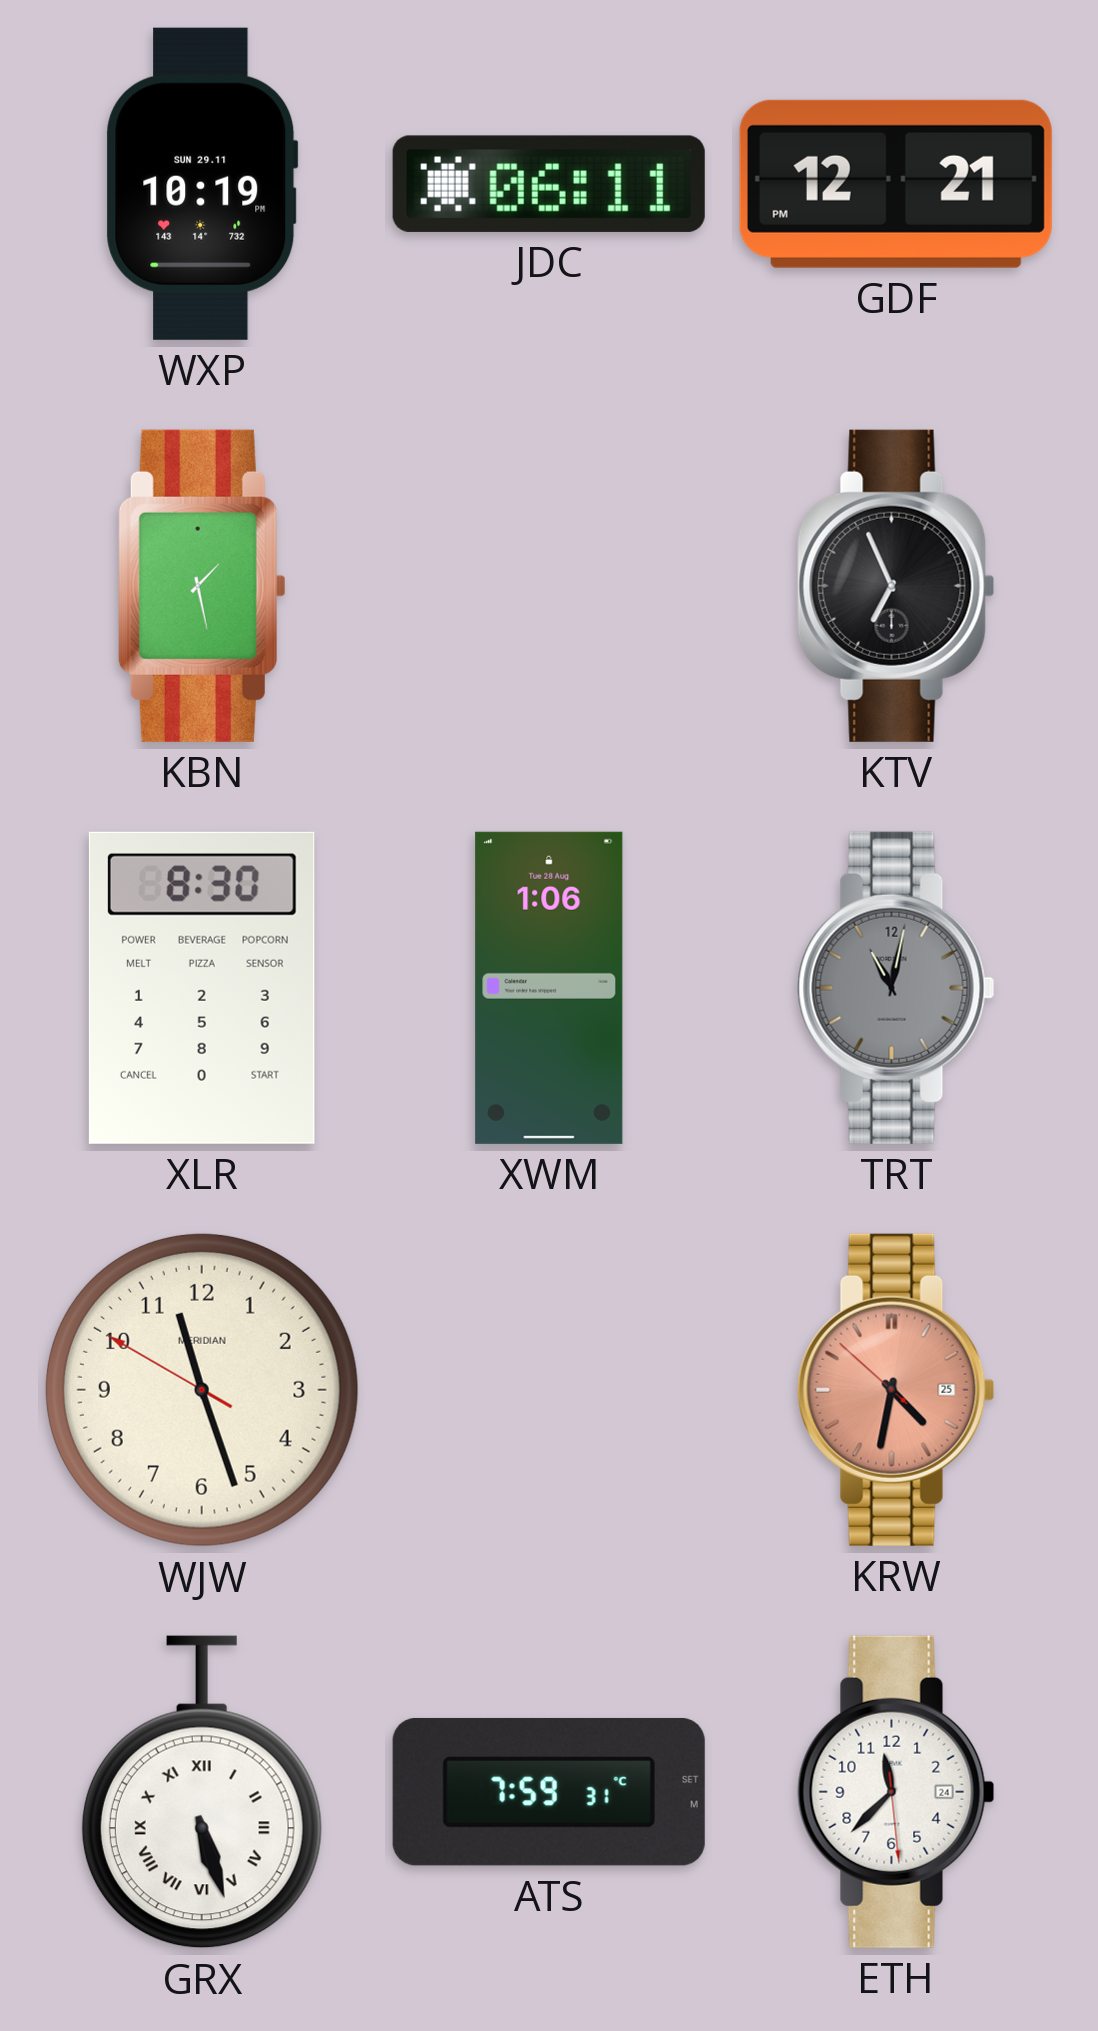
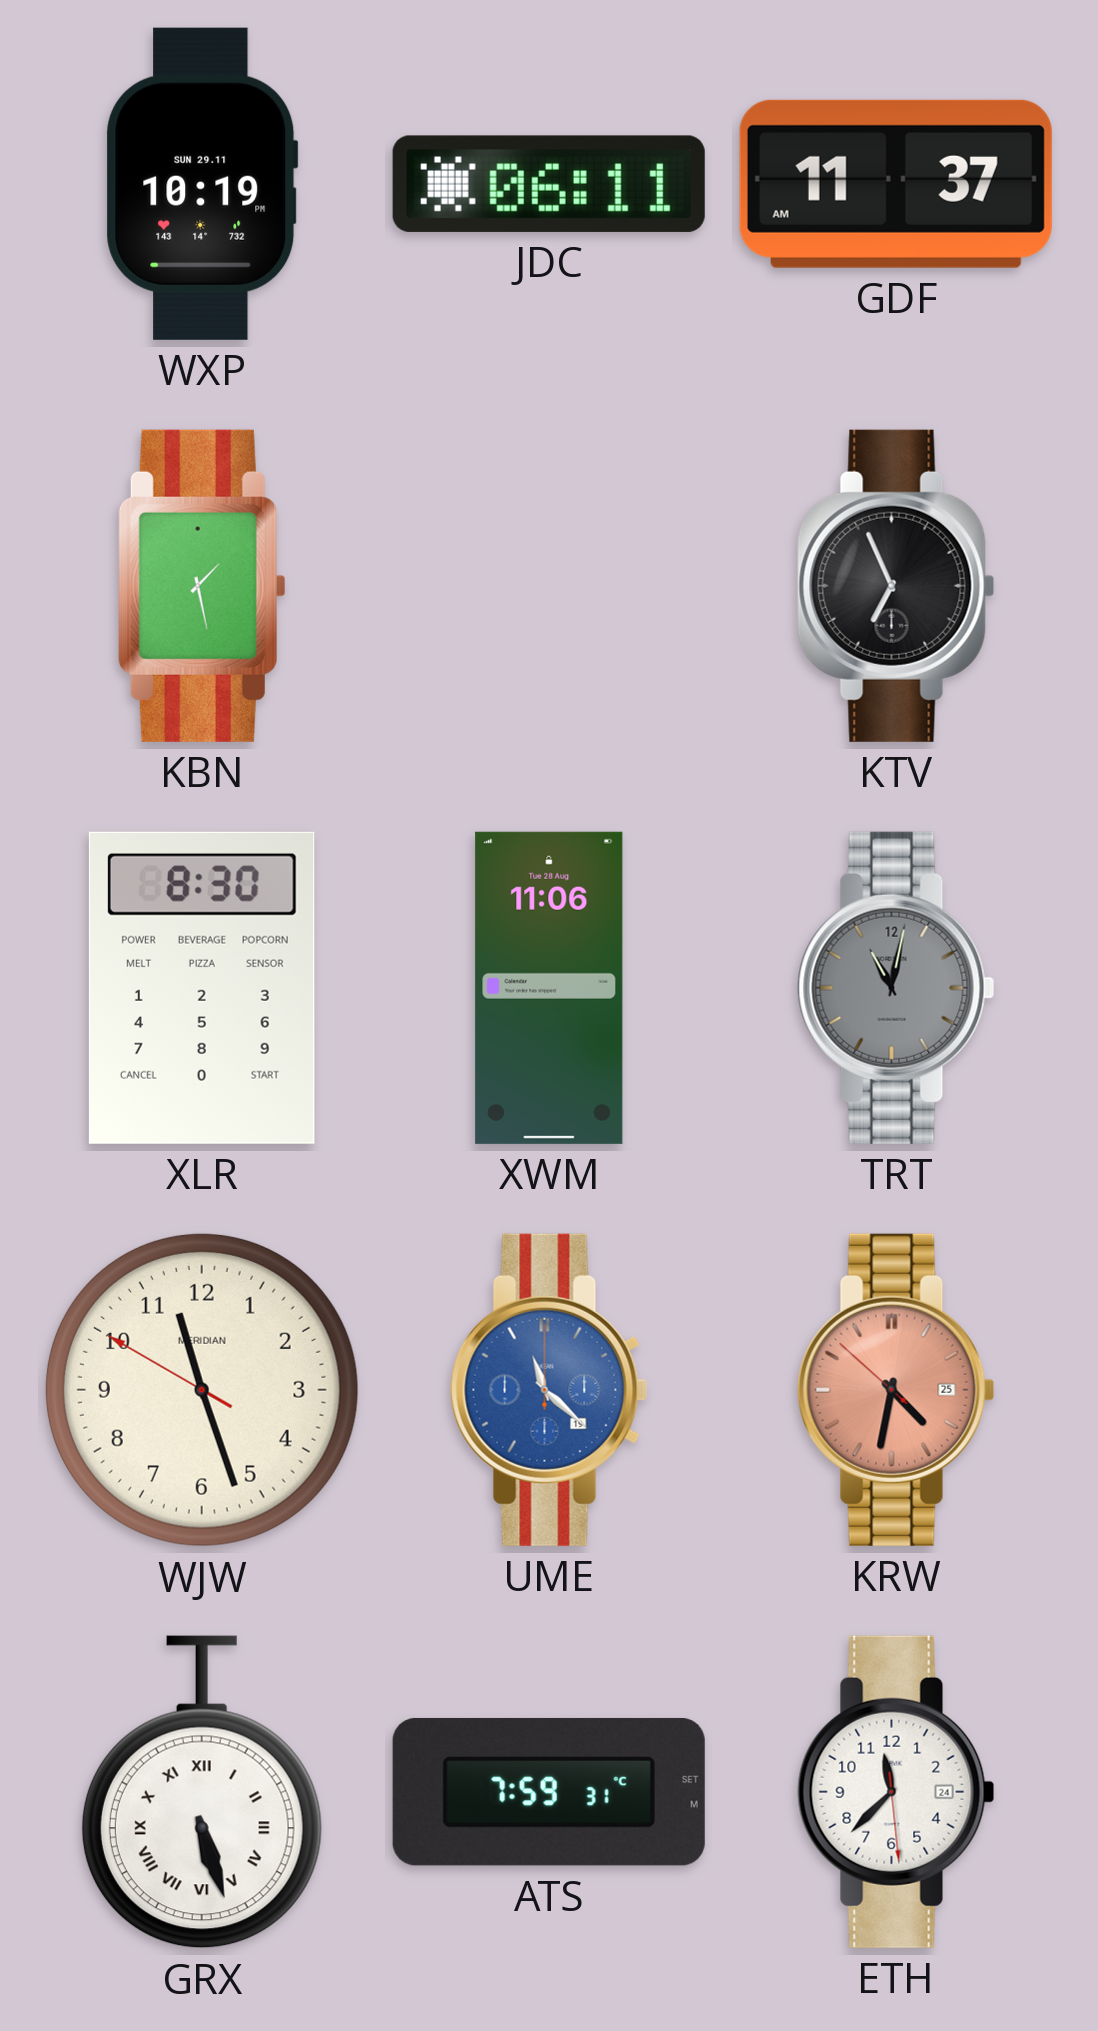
GDF: 12:21 -> 11:37
XWM: 1:06 -> 11:06
UME: none -> 11:22
